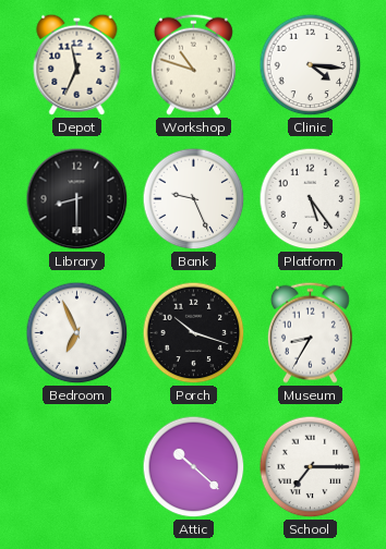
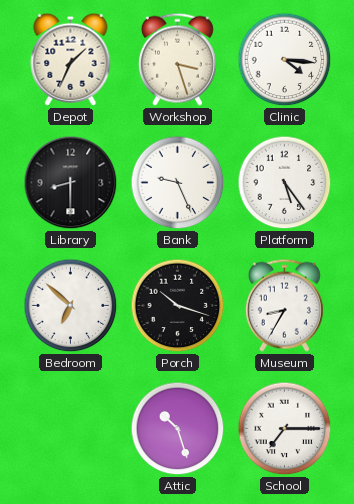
Depot: 11:34 -> 1:34
Workshop: 10:48 -> 3:27
Bedroom: 6:56 -> 6:52
Attic: 10:22 -> 10:27
